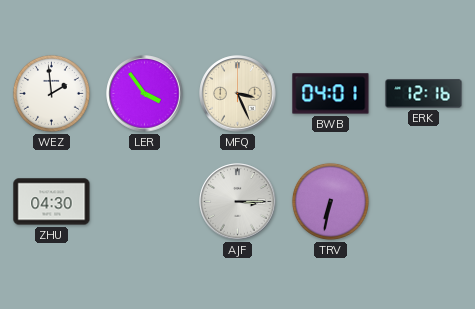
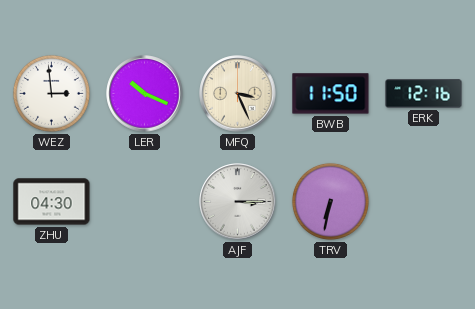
WEZ: 1:59 -> 2:59
LER: 3:54 -> 10:19
BWB: 04:01 -> 11:50
